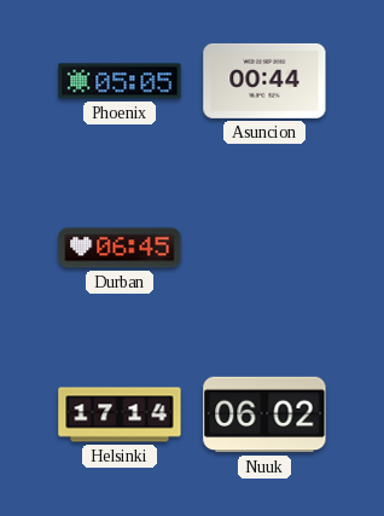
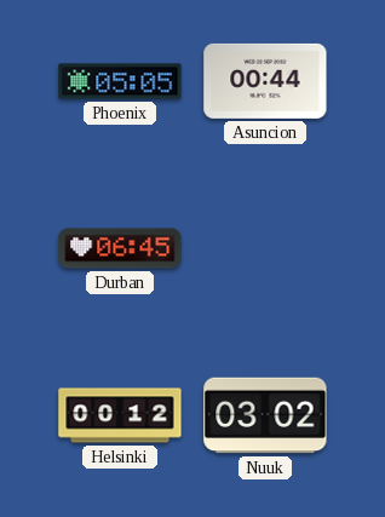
Helsinki: 17:14 -> 00:12
Nuuk: 06:02 -> 03:02
